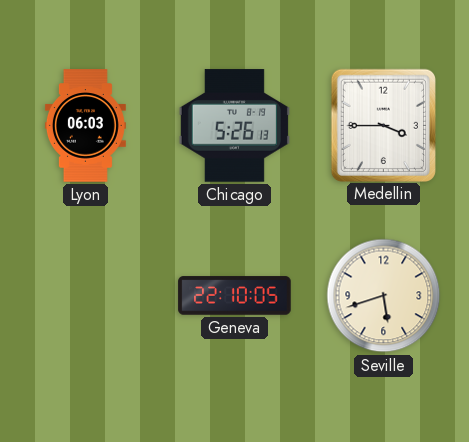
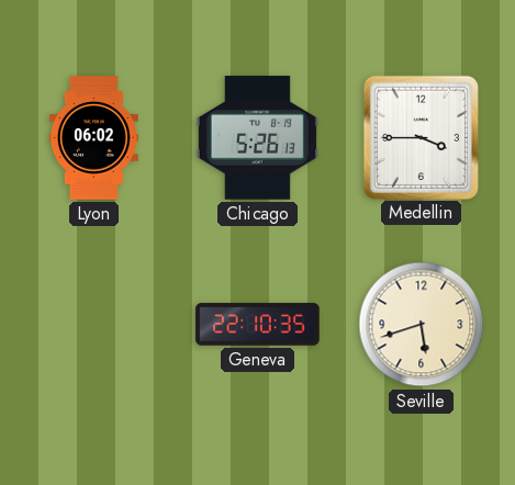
Lyon: 06:03 -> 06:02
Geneva: 22:10:05 -> 22:10:35
